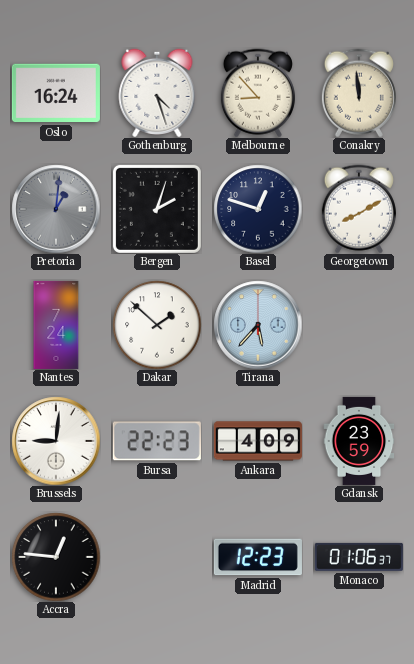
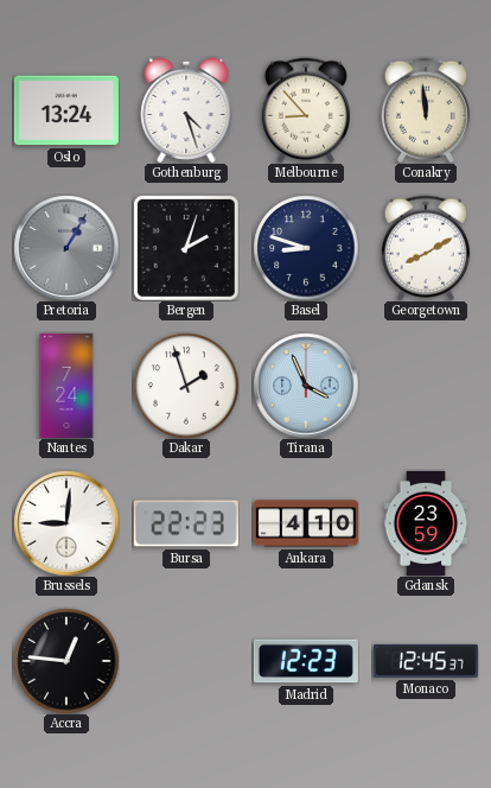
Oslo: 16:24 -> 13:24
Pretoria: 1:01 -> 1:05
Basel: 12:48 -> 8:48
Dakar: 1:52 -> 1:57
Tirana: 5:37 -> 3:56
Ankara: 4:09 -> 4:10
Monaco: 01:06 -> 12:45
